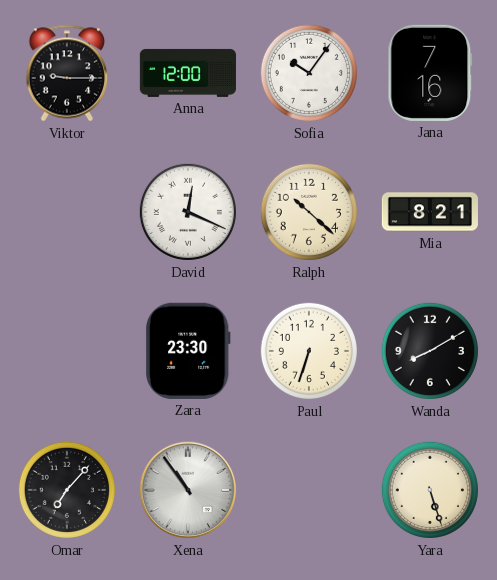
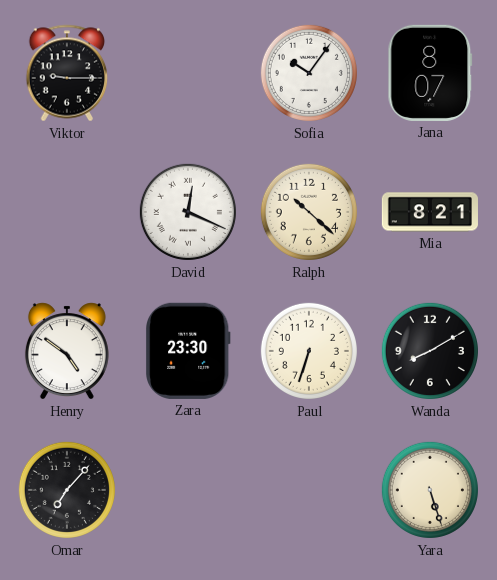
Anna: 12:00 -> none
Jana: 7:16 -> 8:07
Henry: none -> 4:51
Xena: 10:54 -> none
